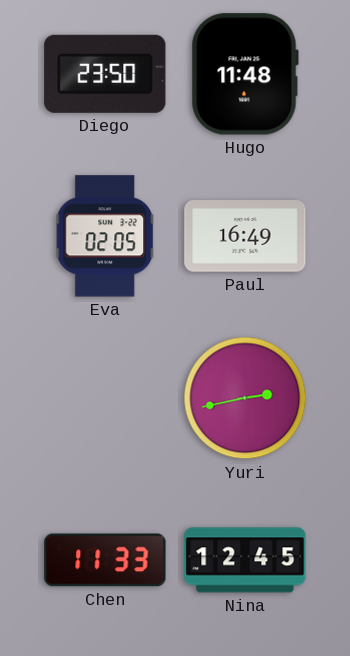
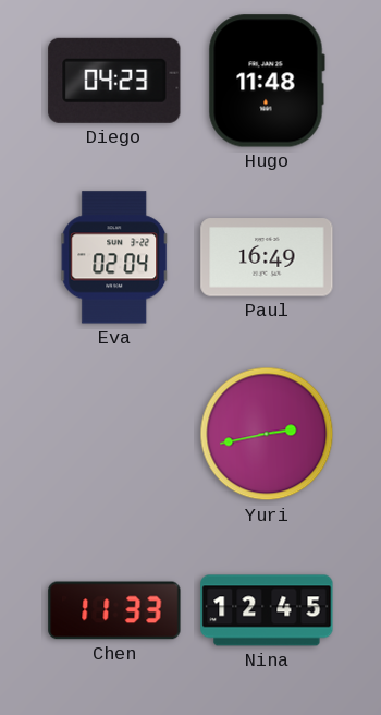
Diego: 23:50 -> 04:23
Eva: 02:05 -> 02:04
